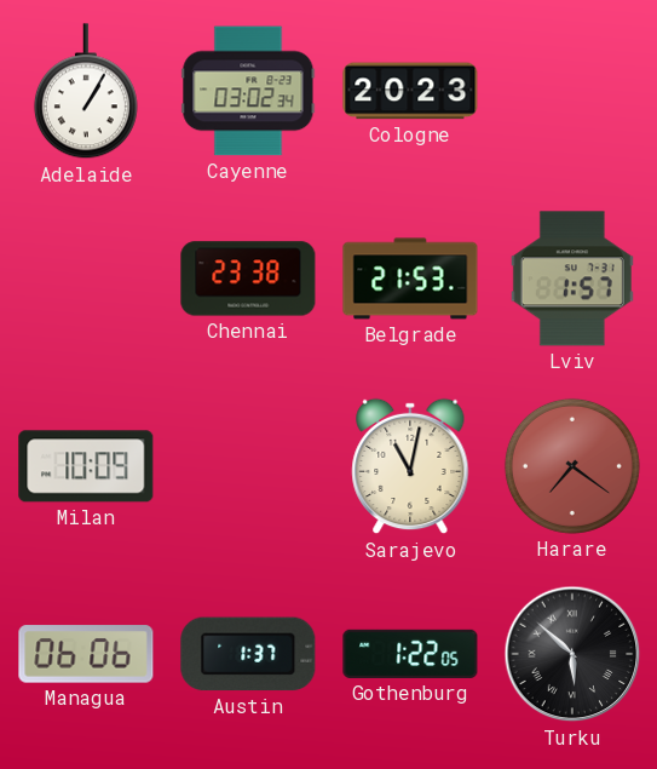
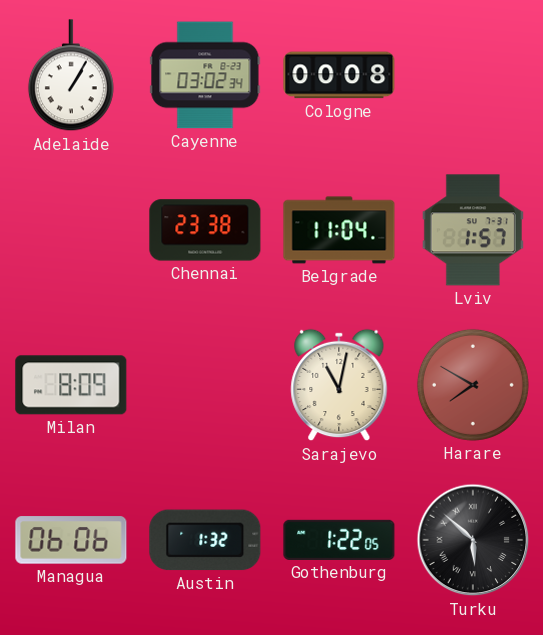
Cologne: 20:23 -> 00:08
Belgrade: 21:53 -> 11:04
Milan: 10:09 -> 8:09
Harare: 7:21 -> 7:50
Austin: 1:37 -> 1:32
